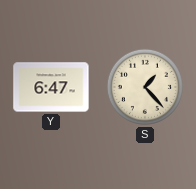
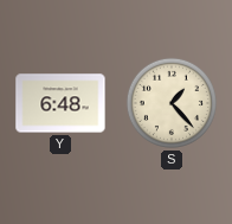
Y: 6:47 -> 6:48
